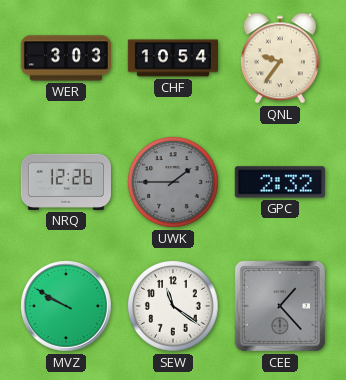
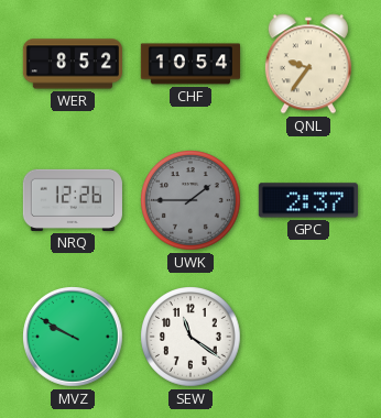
WER: 3:03 -> 8:52
GPC: 2:32 -> 2:37
CEE: 1:23 -> none
